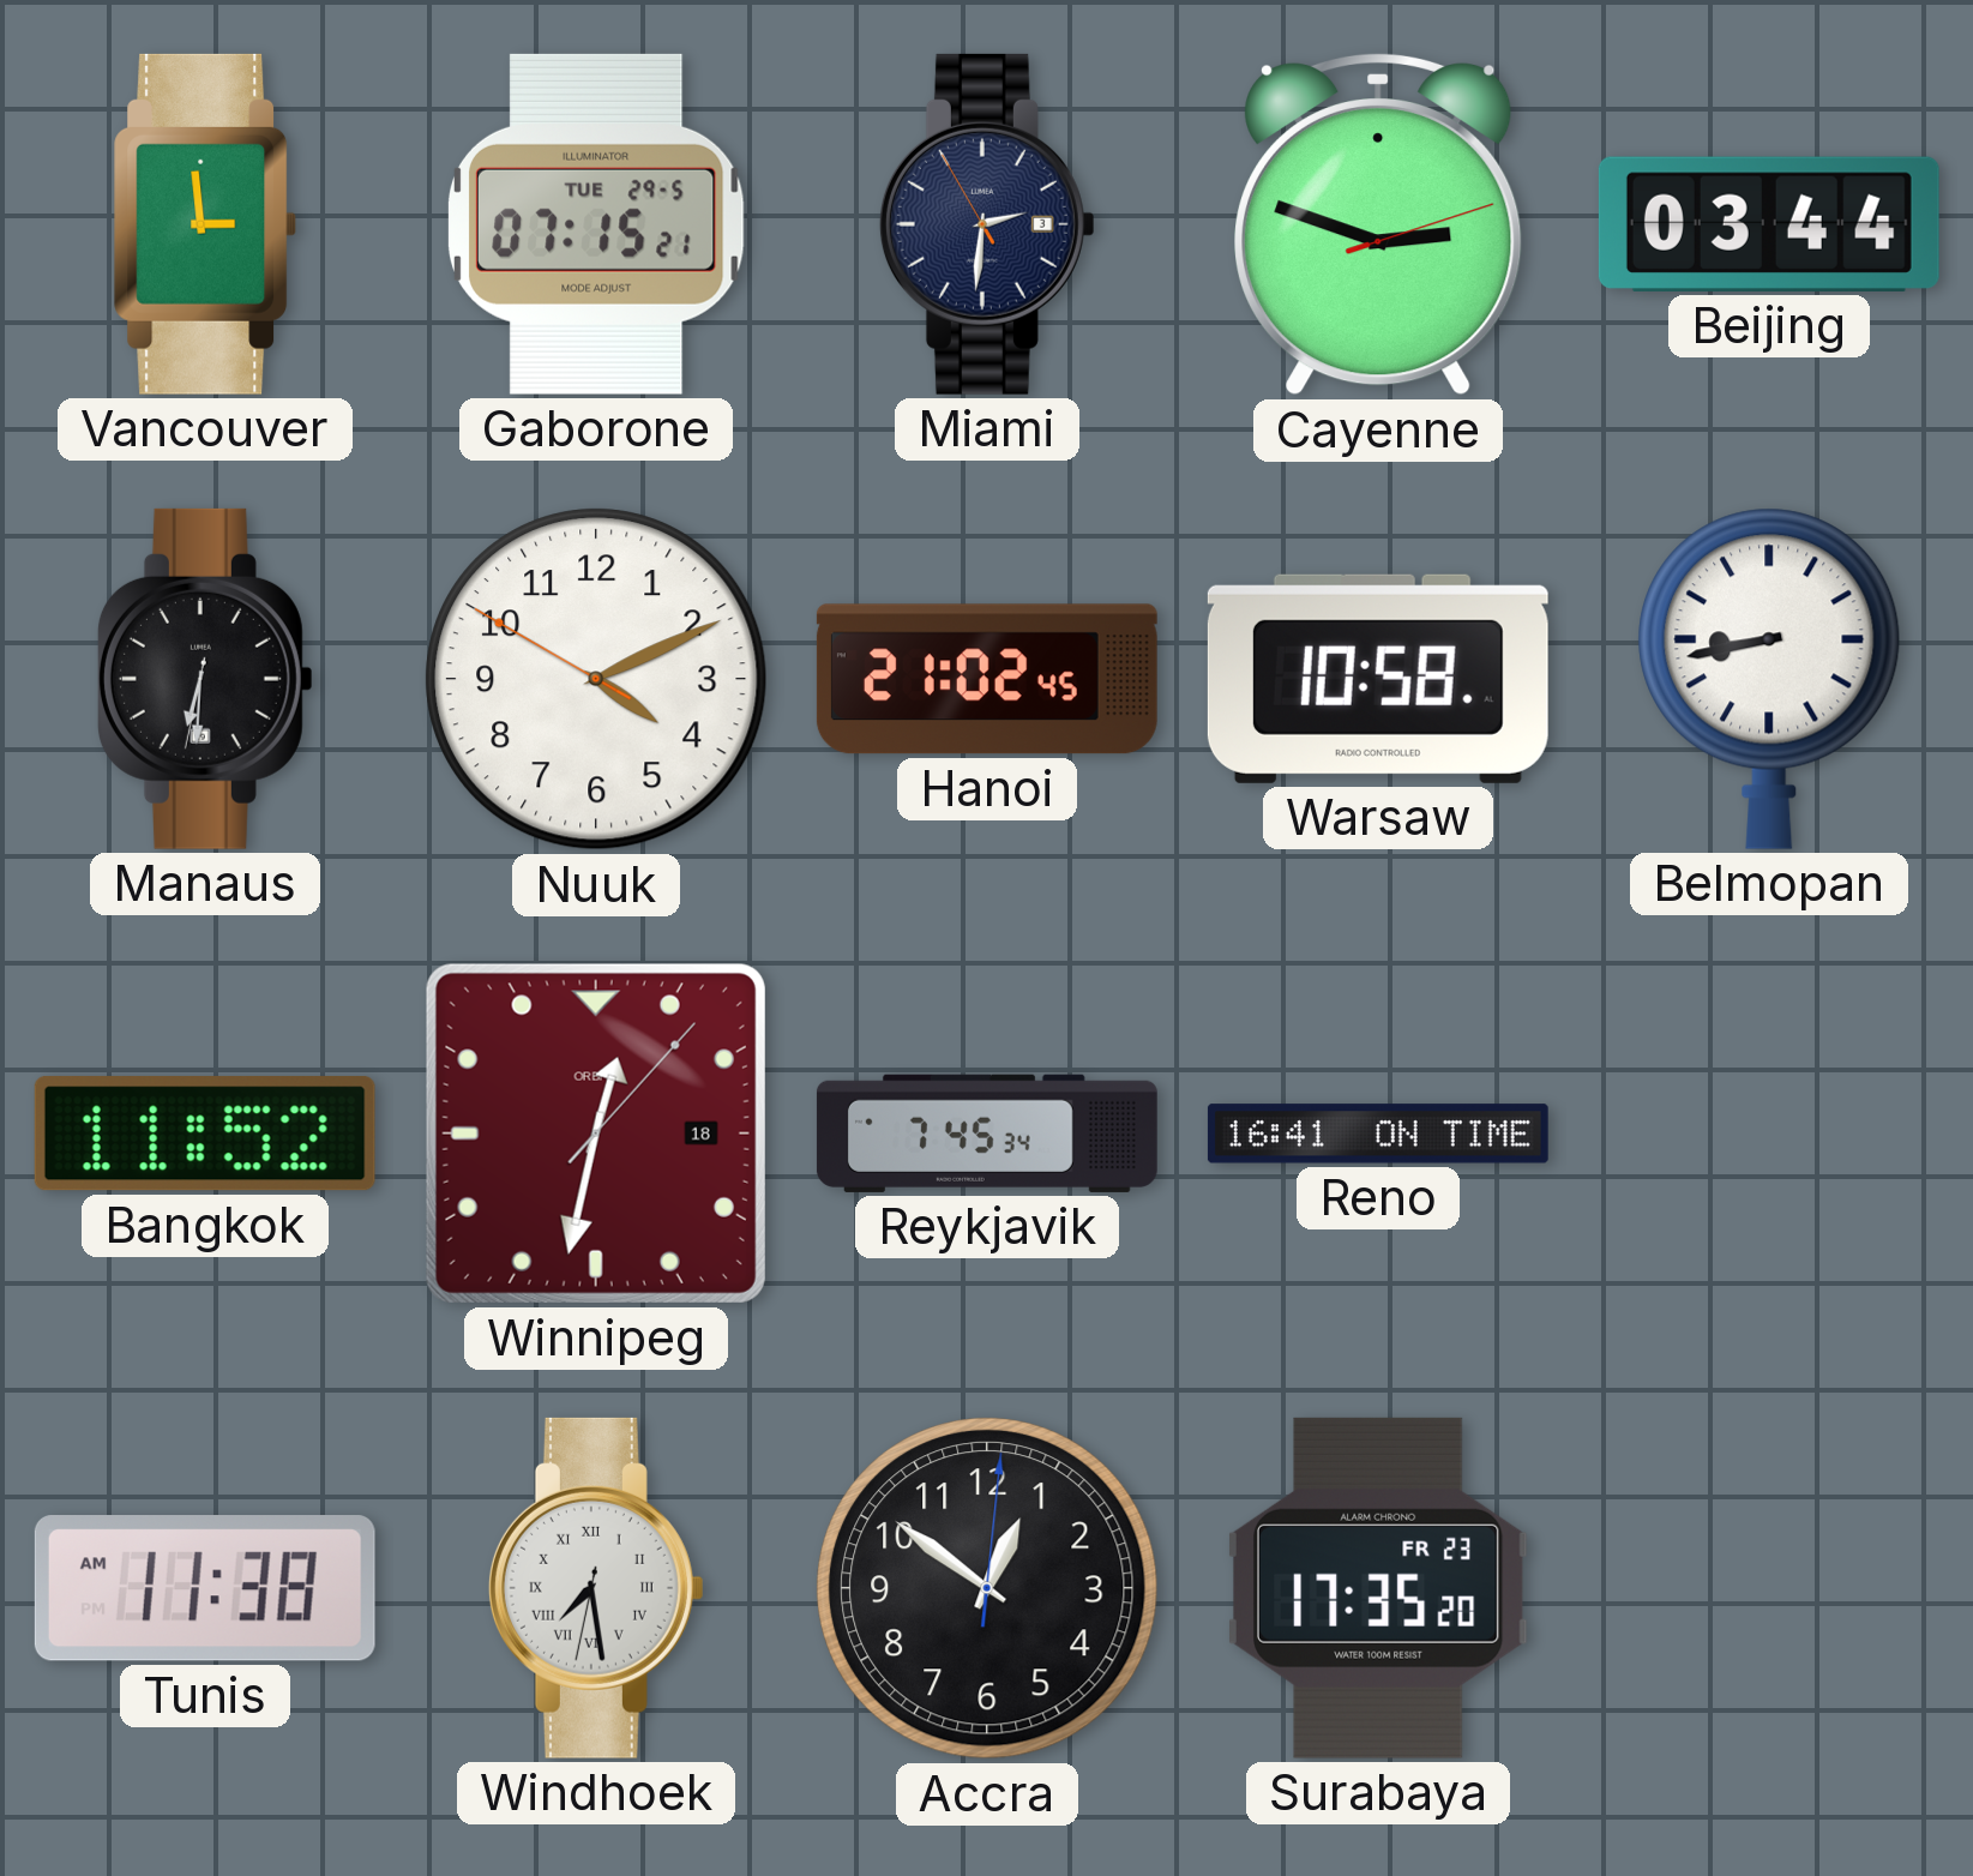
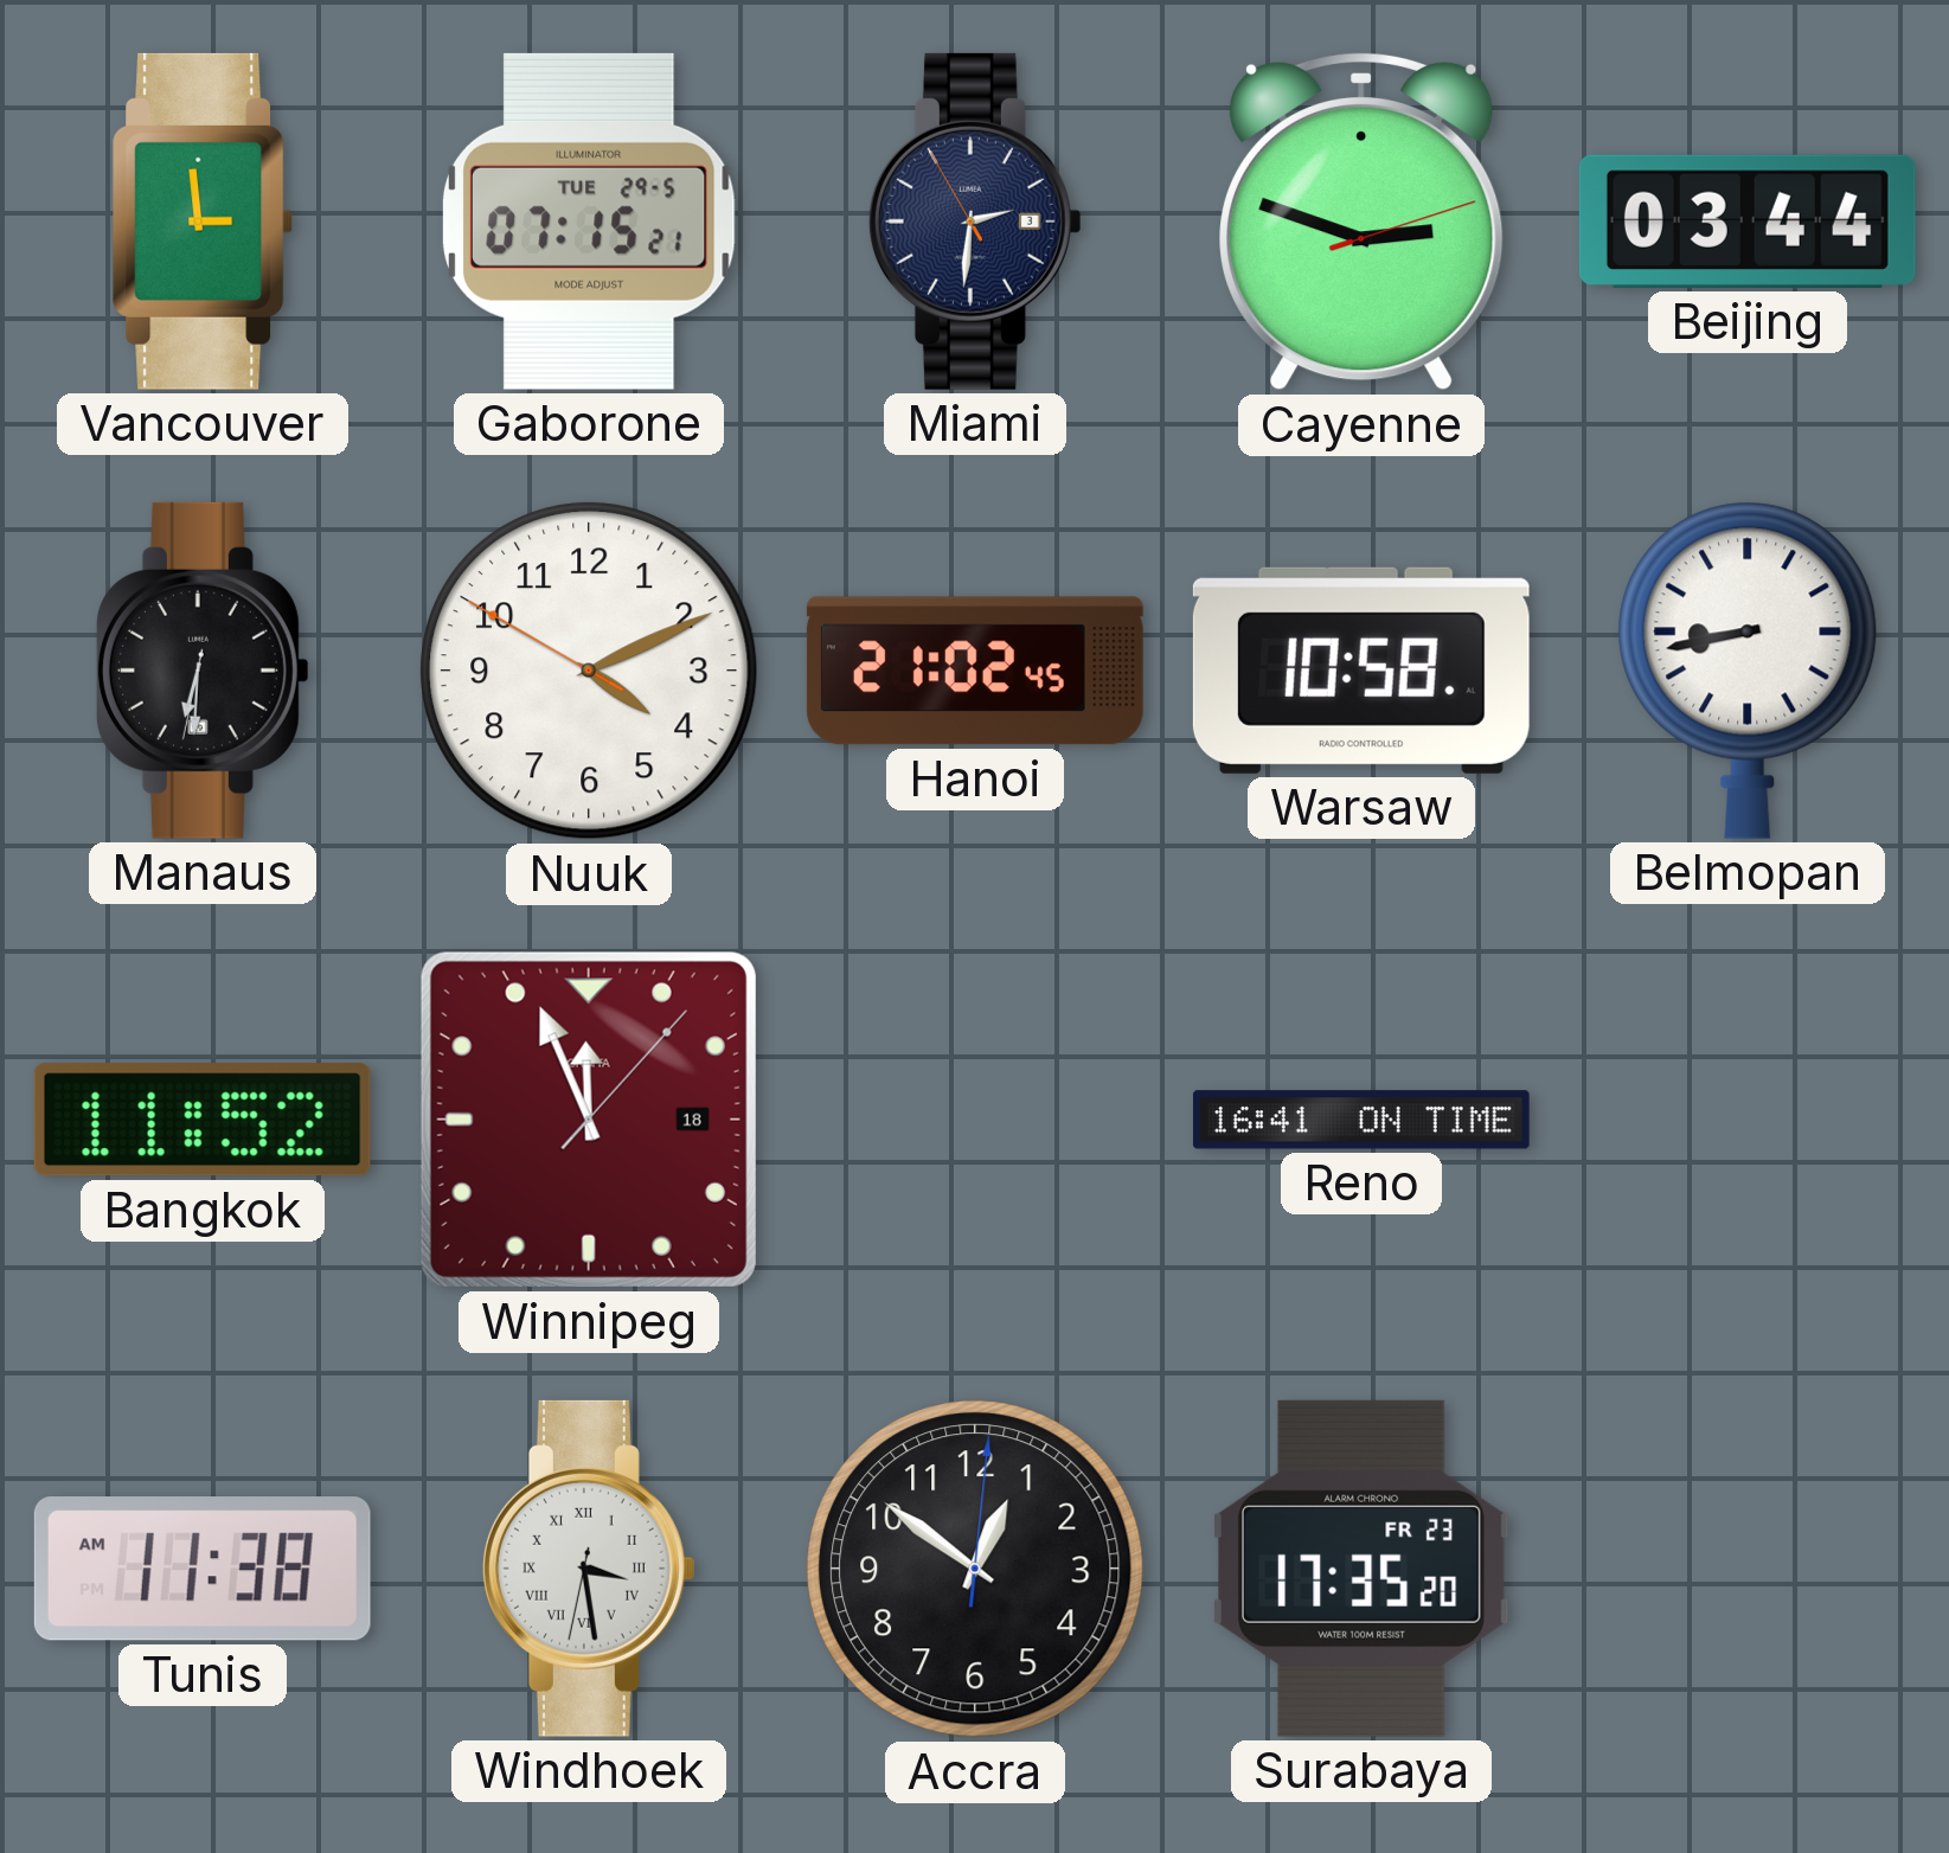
Winnipeg: 12:32 -> 11:56
Reykjavik: 7:45 -> none
Windhoek: 7:28 -> 3:28
